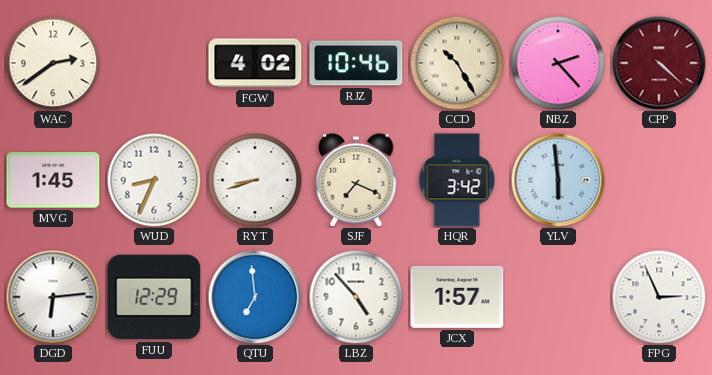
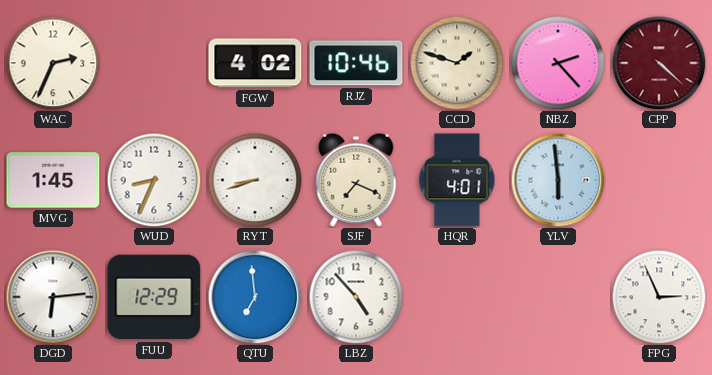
WAC: 2:39 -> 2:34
CCD: 10:25 -> 1:48
HQR: 3:42 -> 4:01
JCX: 1:57 -> none
